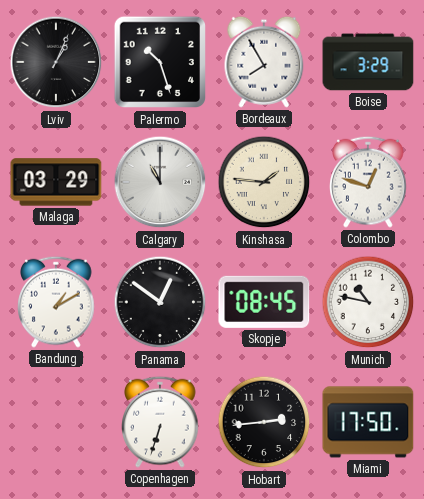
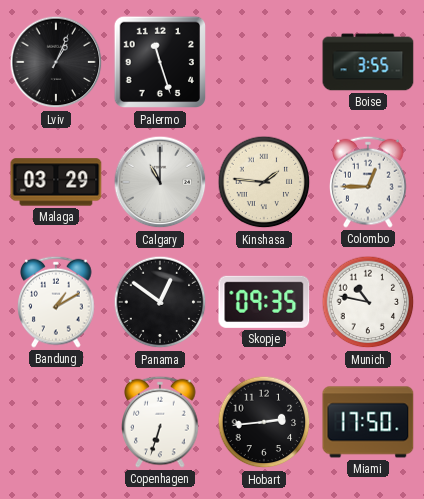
Palermo: 10:27 -> 11:27
Bordeaux: 7:55 -> none
Boise: 3:29 -> 3:55
Colombo: 12:48 -> 12:45
Skopje: 08:45 -> 09:35
